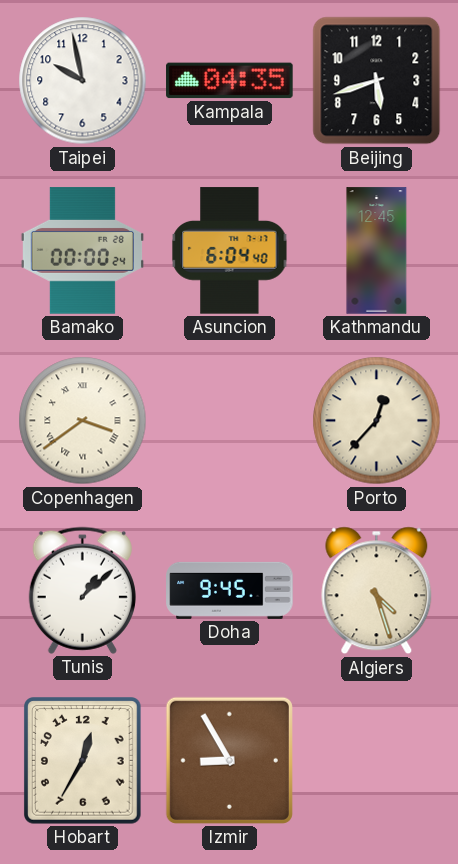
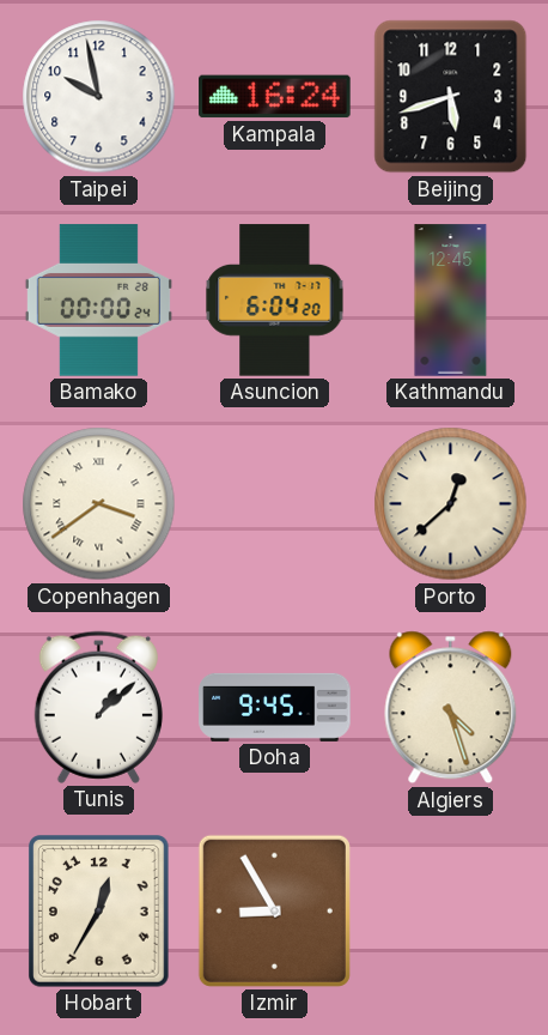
Kampala: 04:35 -> 16:24
Asuncion: 6:04:40 -> 6:04:20
Porto: 12:37 -> 12:38
